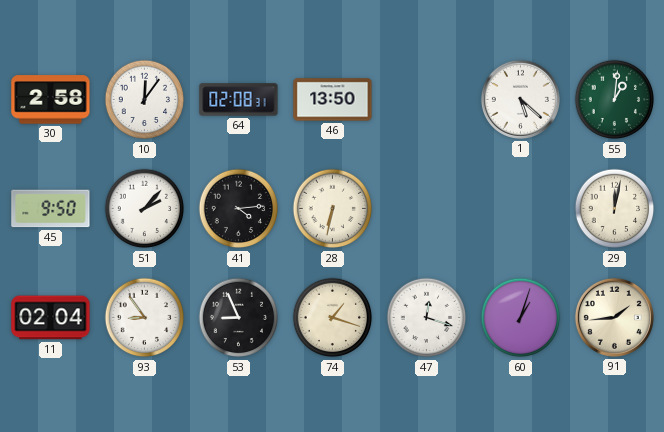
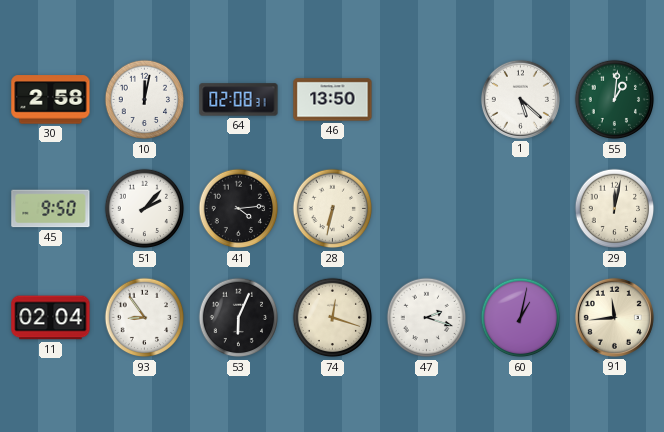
10: 12:06 -> 12:02
53: 8:56 -> 6:04
74: 1:18 -> 12:18
47: 12:18 -> 2:18
60: 1:03 -> 1:02
91: 1:44 -> 11:44
